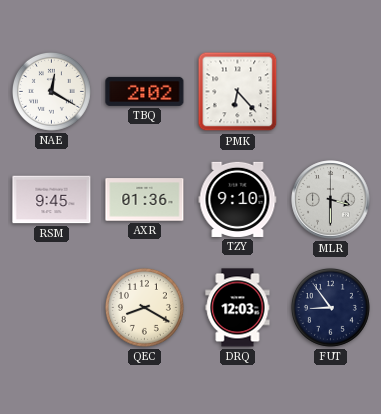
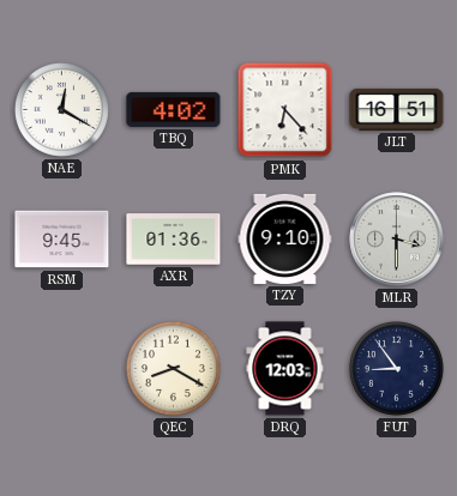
TBQ: 2:02 -> 4:02
JLT: none -> 16:51
